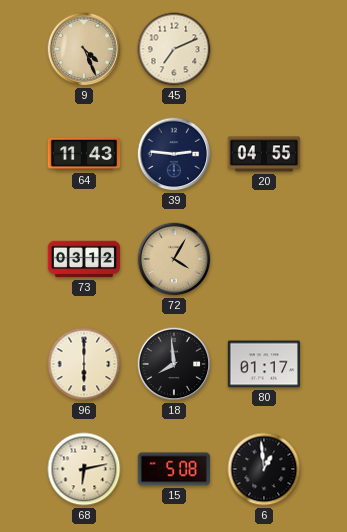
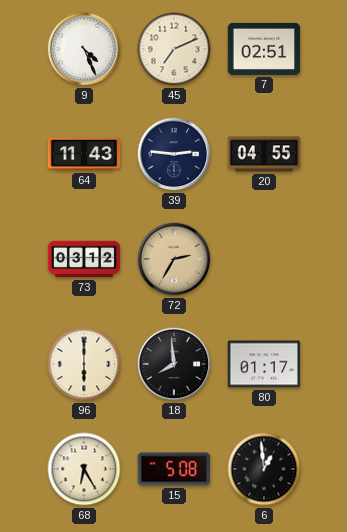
9 dial: champagne -> white
7: none -> 02:51
72: 4:05 -> 2:35
68: 6:13 -> 6:25
